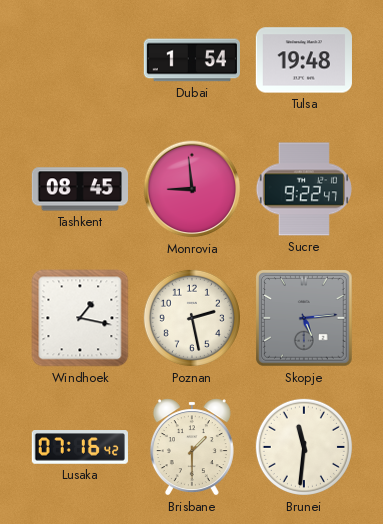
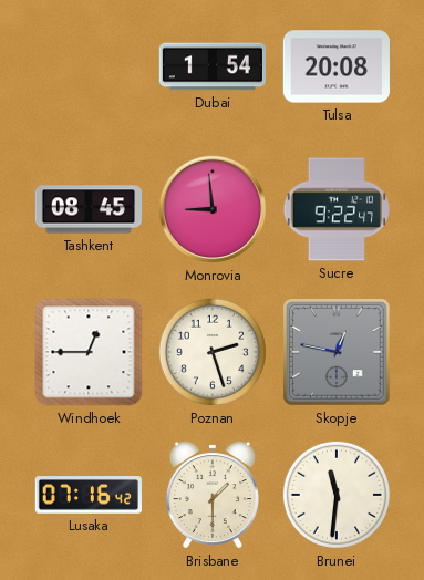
Tulsa: 19:48 -> 20:08
Windhoek: 1:17 -> 12:45
Poznan: 2:28 -> 2:27
Skopje: 5:14 -> 12:47
